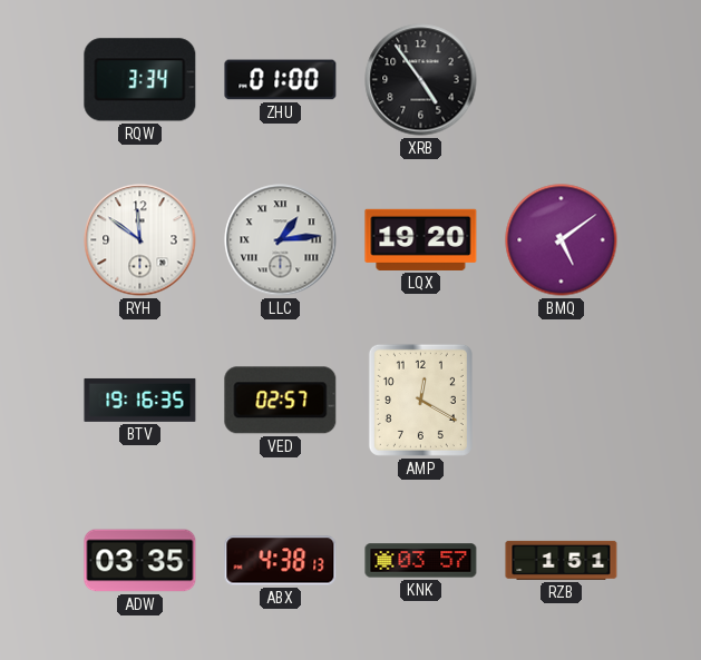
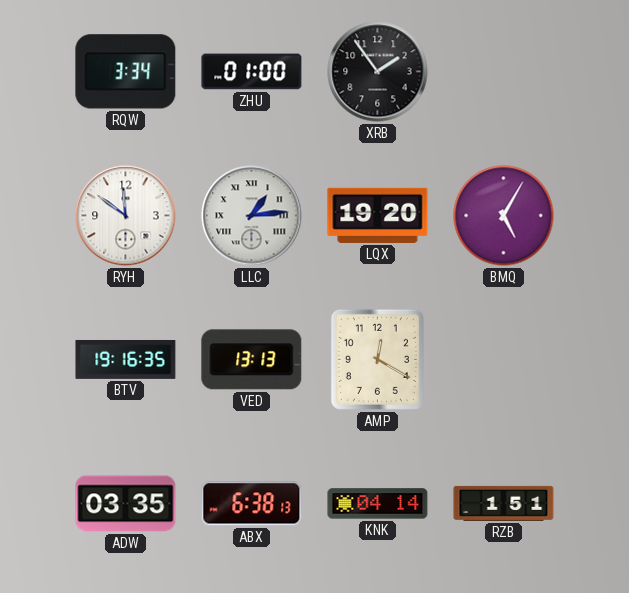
XRB: 4:54 -> 1:54
BMQ: 5:09 -> 5:05
VED: 02:57 -> 13:13
ABX: 4:38 -> 6:38
KNK: 03:57 -> 04:14
